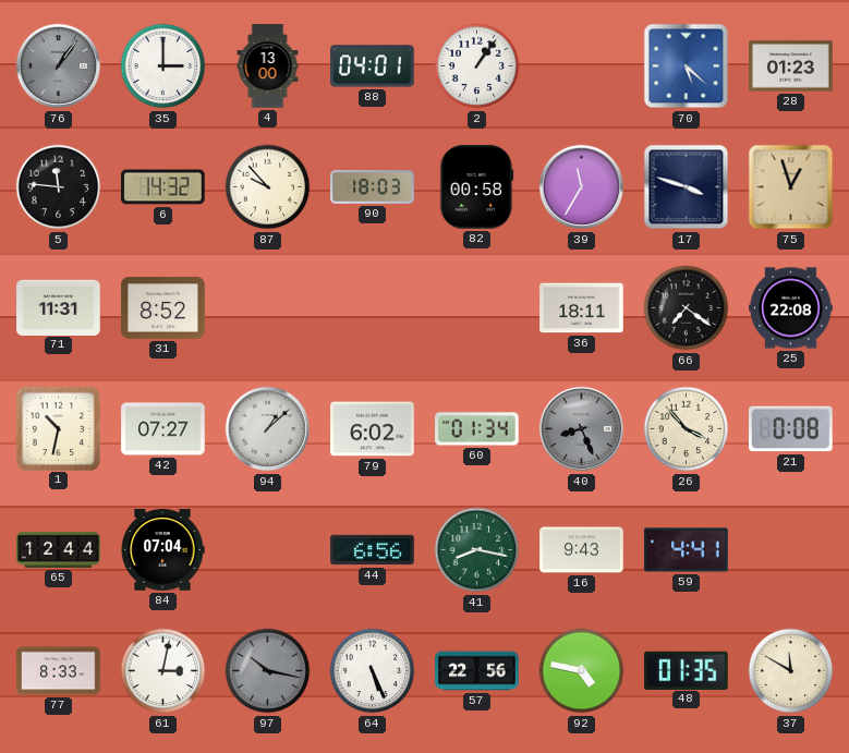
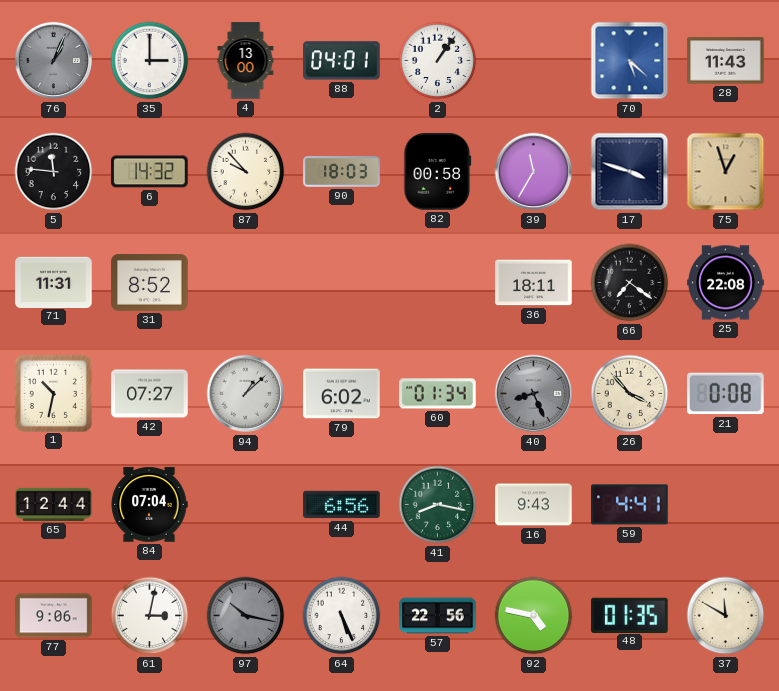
76: 1:06 -> 1:04
28: 01:23 -> 11:43
77: 8:33 -> 9:06
